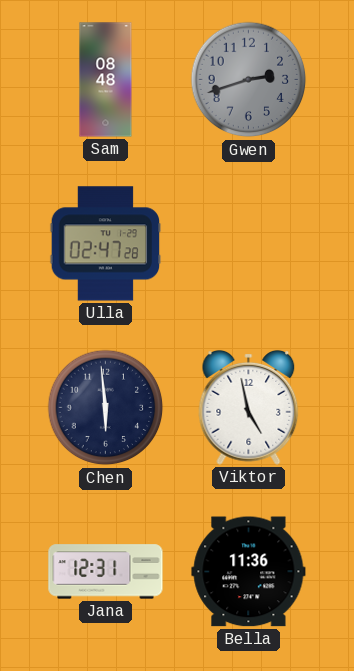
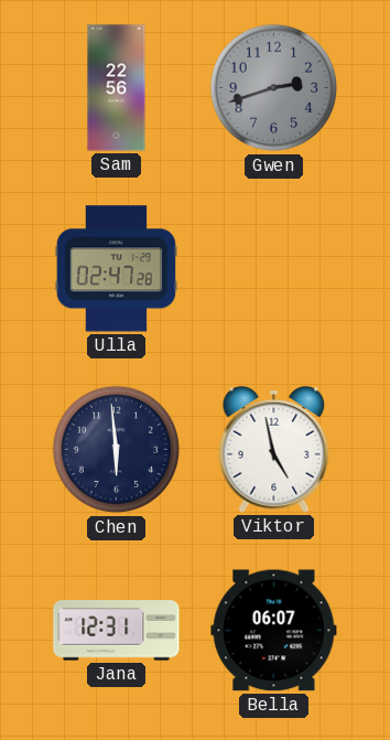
Sam: 08:48 -> 22:56
Bella: 11:36 -> 06:07
